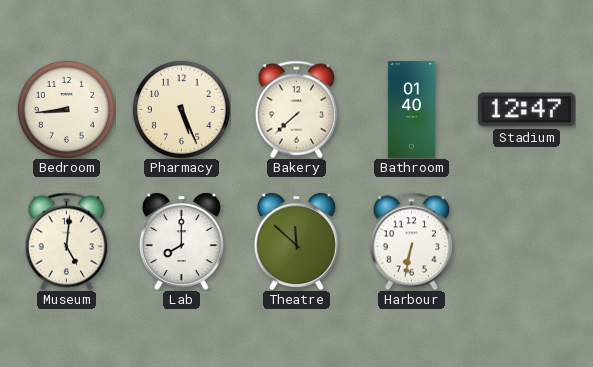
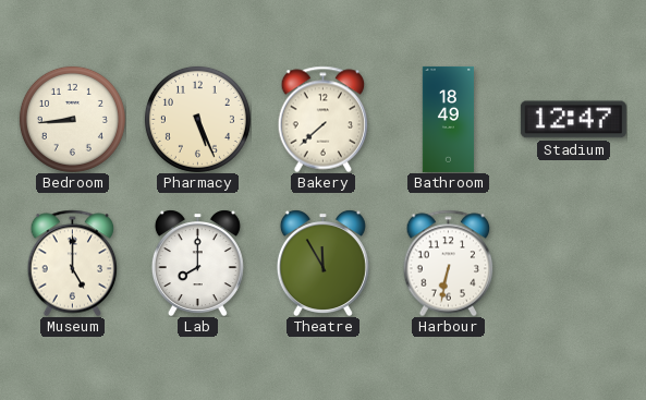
Bathroom: 01:40 -> 18:49
Museum: 5:01 -> 5:00
Theatre: 11:52 -> 11:55
